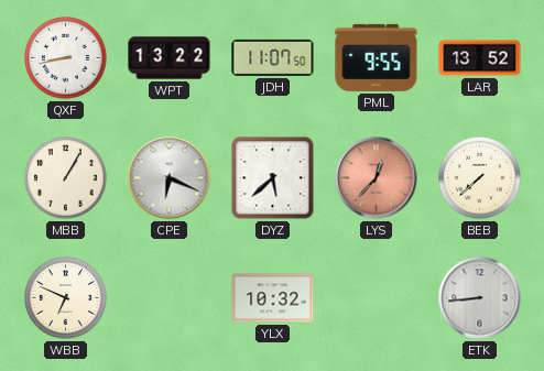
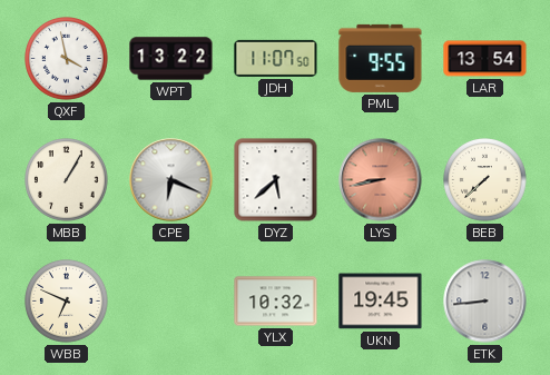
QXF: 8:43 -> 3:58
LAR: 13:52 -> 13:54
LYS: 12:37 -> 8:43
UKN: none -> 19:45
